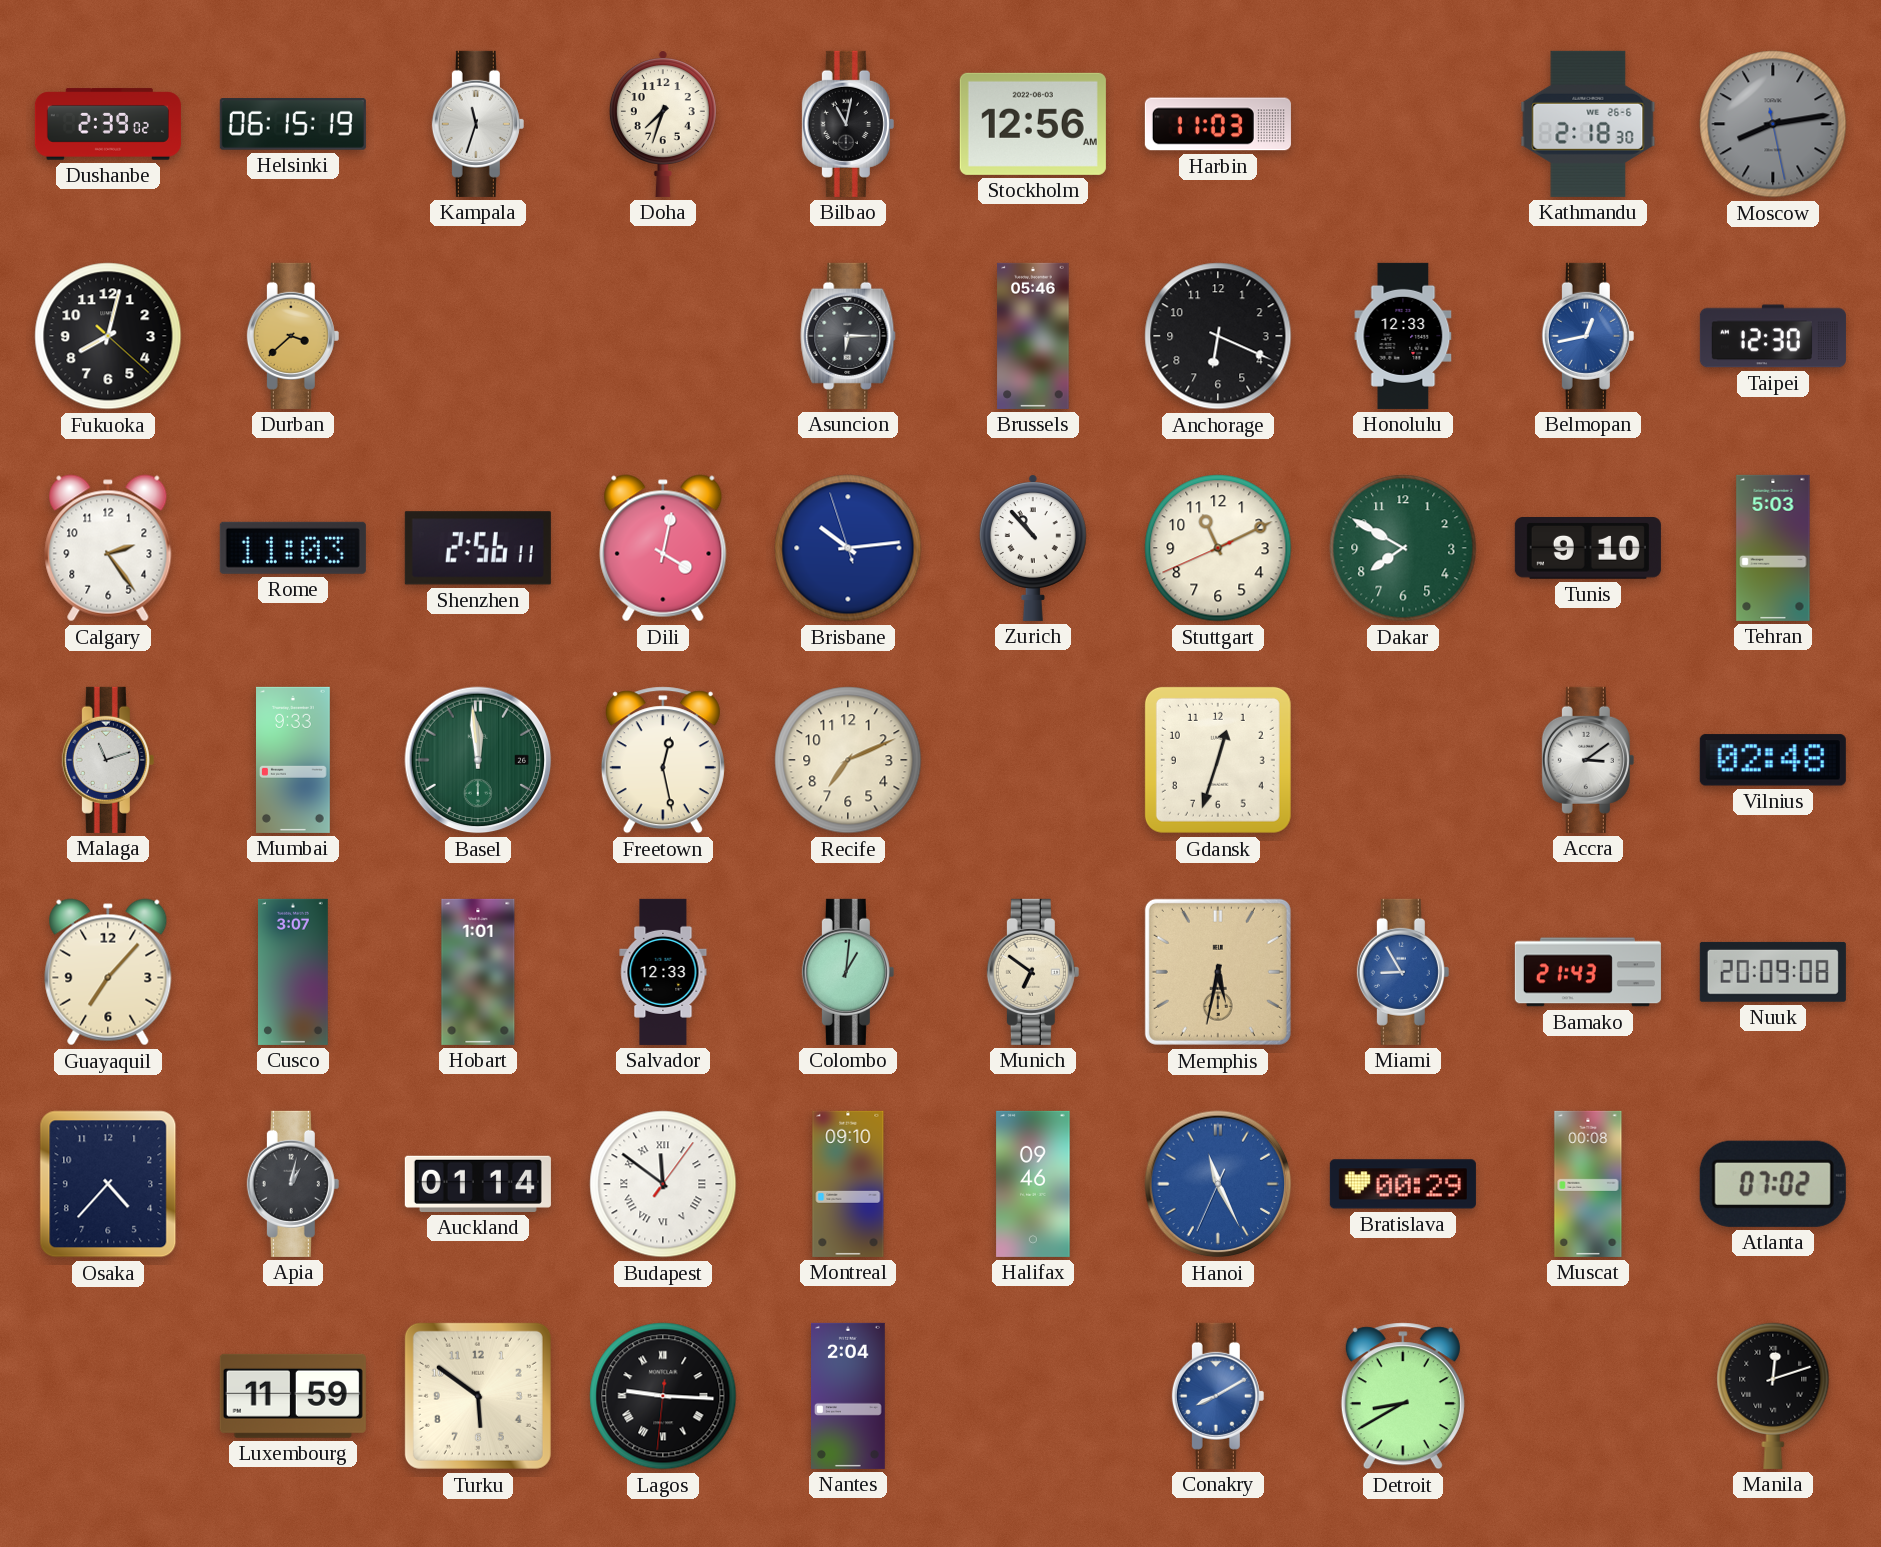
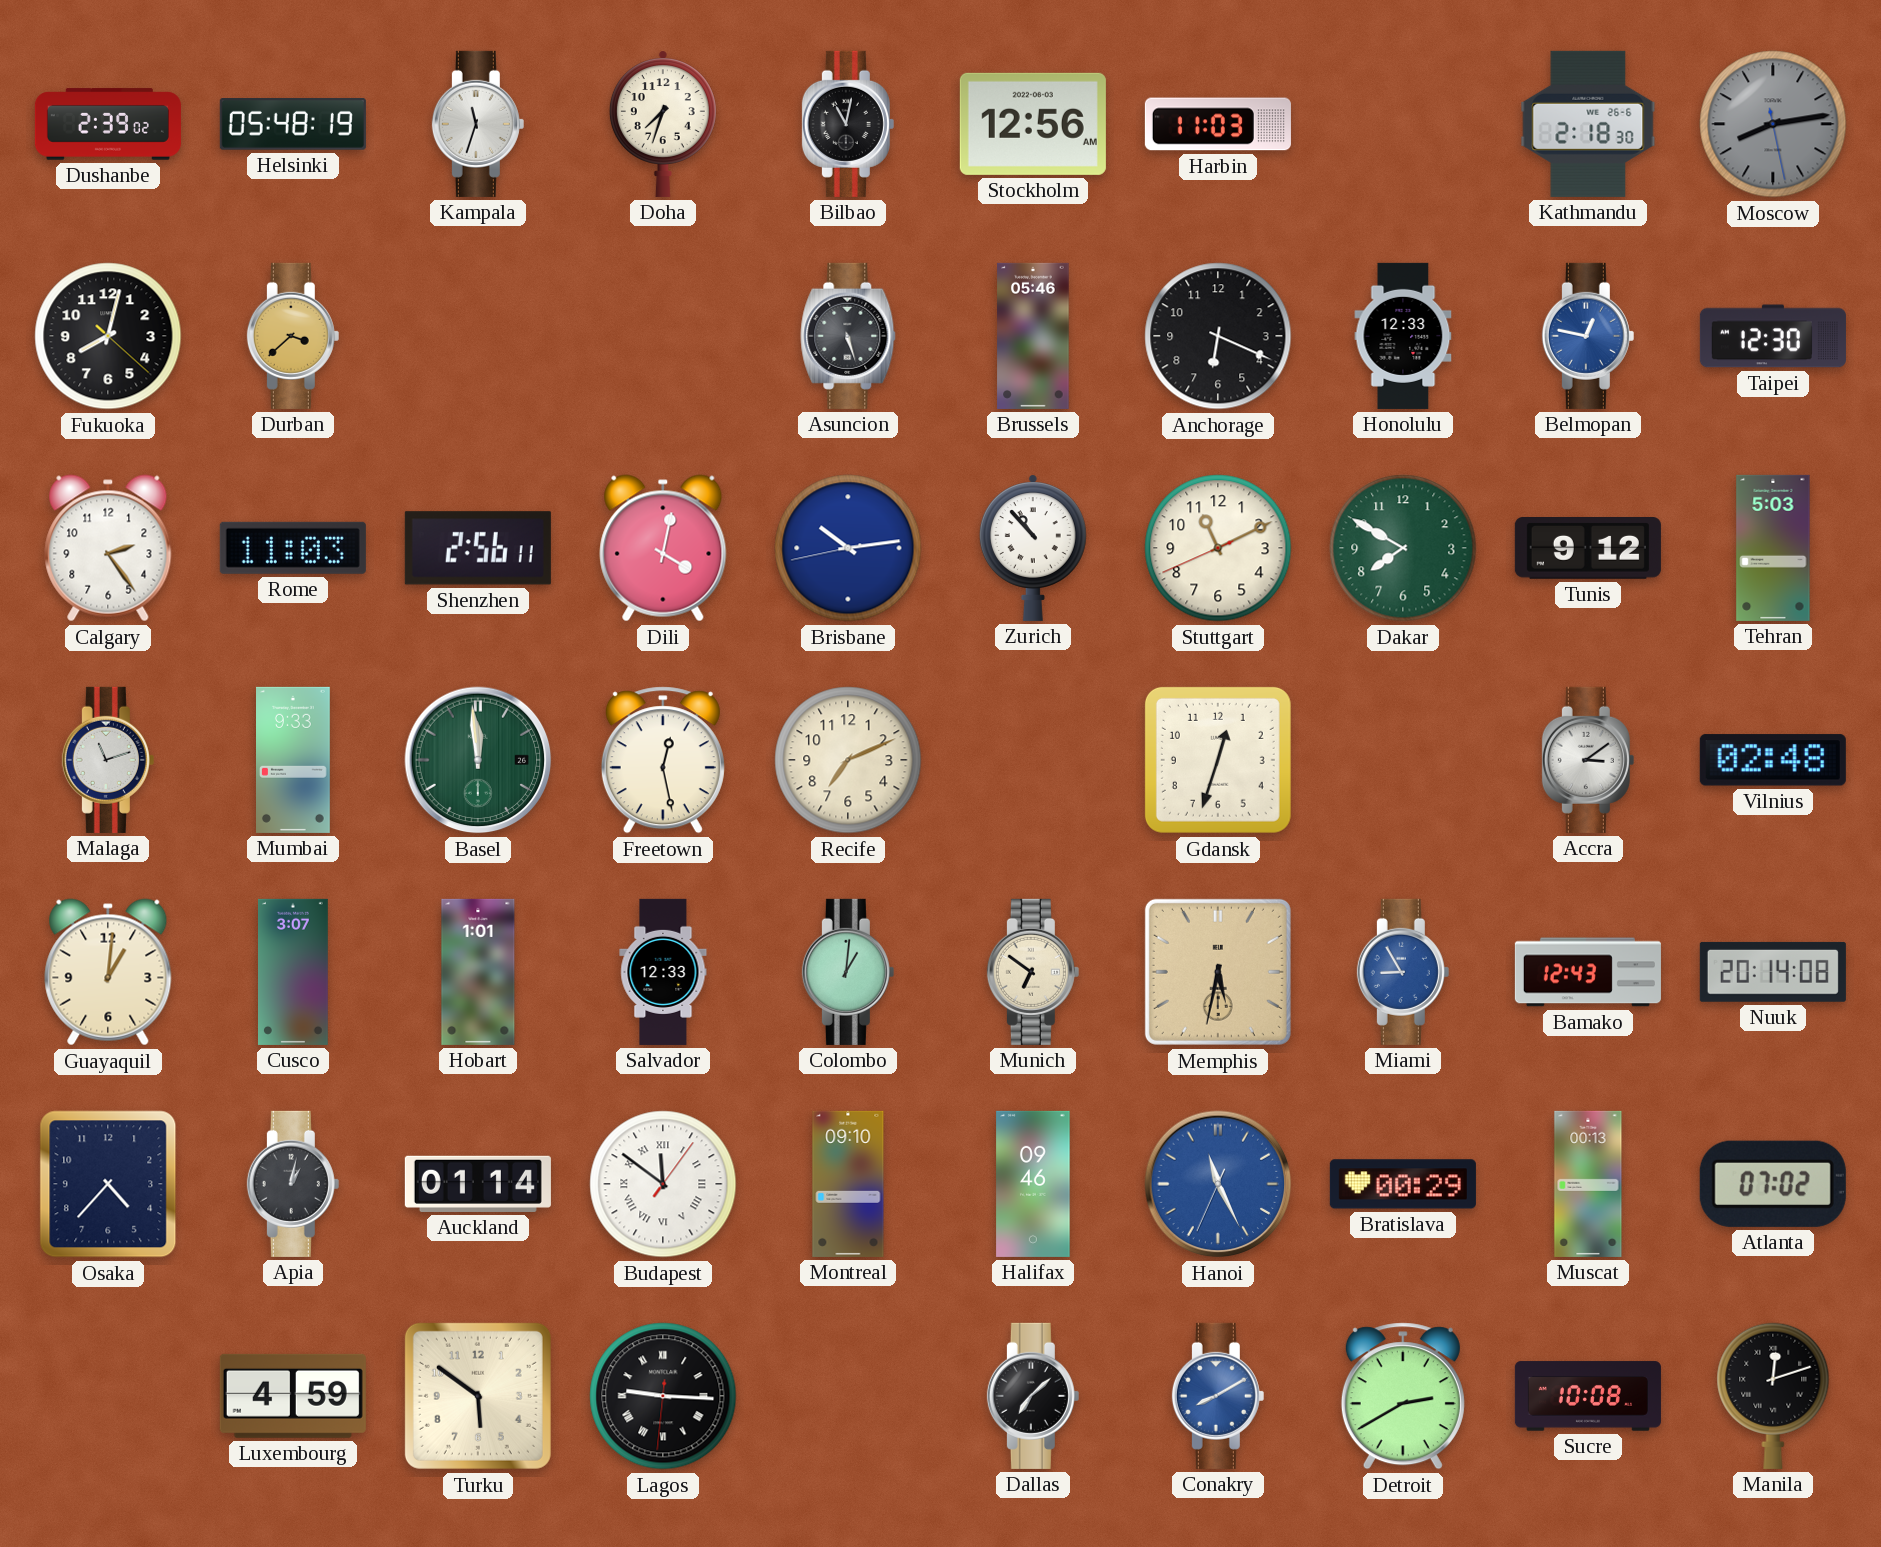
Helsinki: 06:15 -> 05:48
Asuncion: 6:15 -> 5:27
Belmopan: 12:43 -> 12:47
Brisbane: 10:13:57 -> 10:13:43
Tunis: 9:10 -> 9:12
Guayaquil: 7:07 -> 1:01
Bamako: 21:43 -> 12:43
Nuuk: 20:09 -> 20:14
Muscat: 00:08 -> 00:13
Luxembourg: 11:59 -> 4:59
Nantes: 2:04 -> none
Dallas: none -> 7:08
Detroit: 8:40 -> 2:40
Sucre: none -> 10:08
